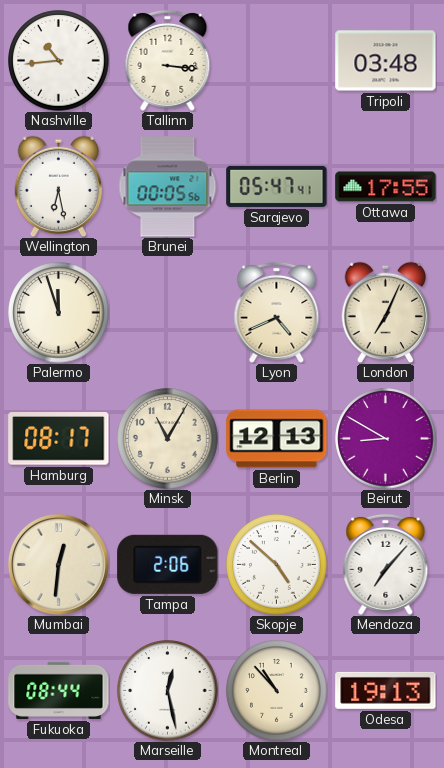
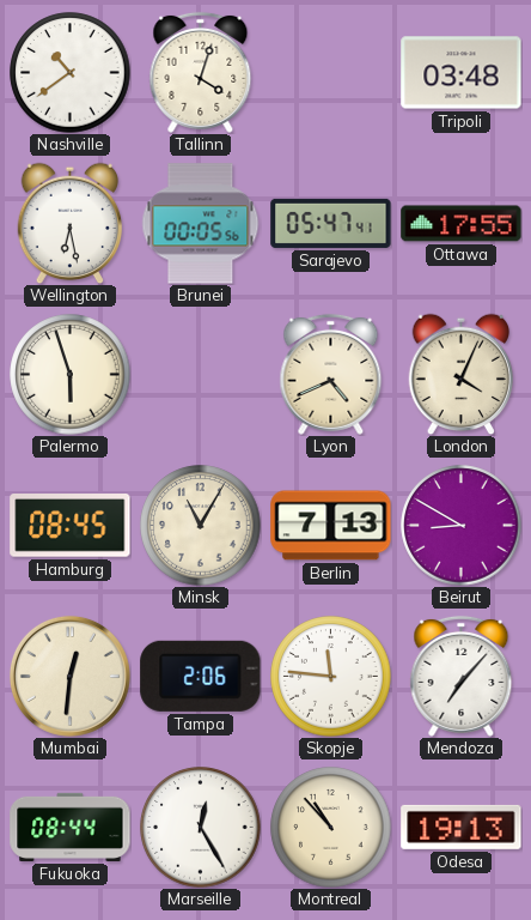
Nashville: 10:44 -> 10:39
Tallinn: 3:16 -> 4:03
Palermo: 11:57 -> 5:57
London: 7:04 -> 4:04
Hamburg: 08:17 -> 08:45
Berlin: 12:13 -> 7:13
Skopje: 4:52 -> 11:46
Marseille: 12:28 -> 12:25
